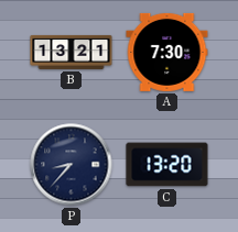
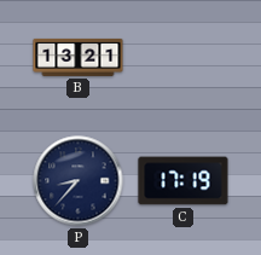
A: 7:30 -> none
C: 13:20 -> 17:19
